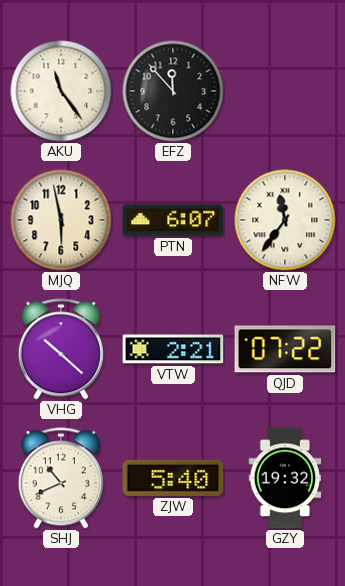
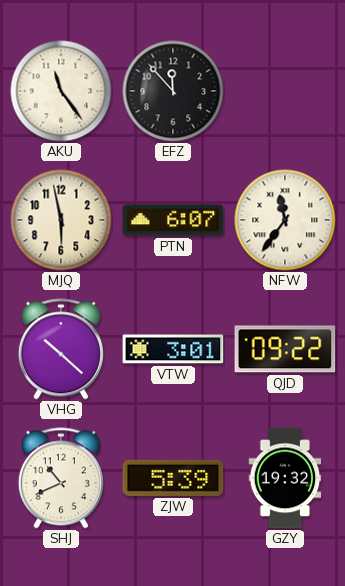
VTW: 2:21 -> 3:01
QJD: 07:22 -> 09:22
ZJW: 5:40 -> 5:39
